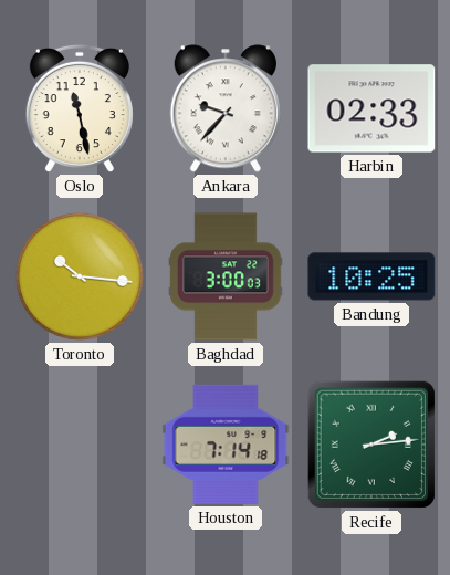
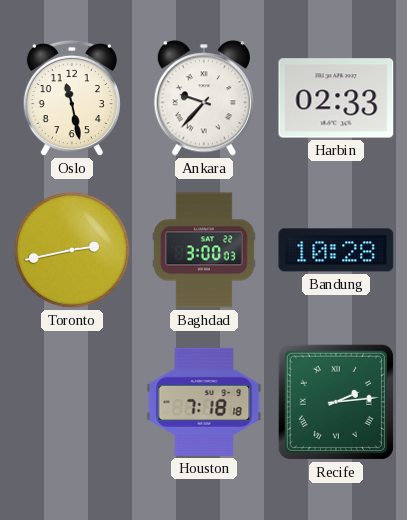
Toronto: 10:16 -> 2:43
Bandung: 10:25 -> 10:28
Houston: 7:14 -> 7:18
